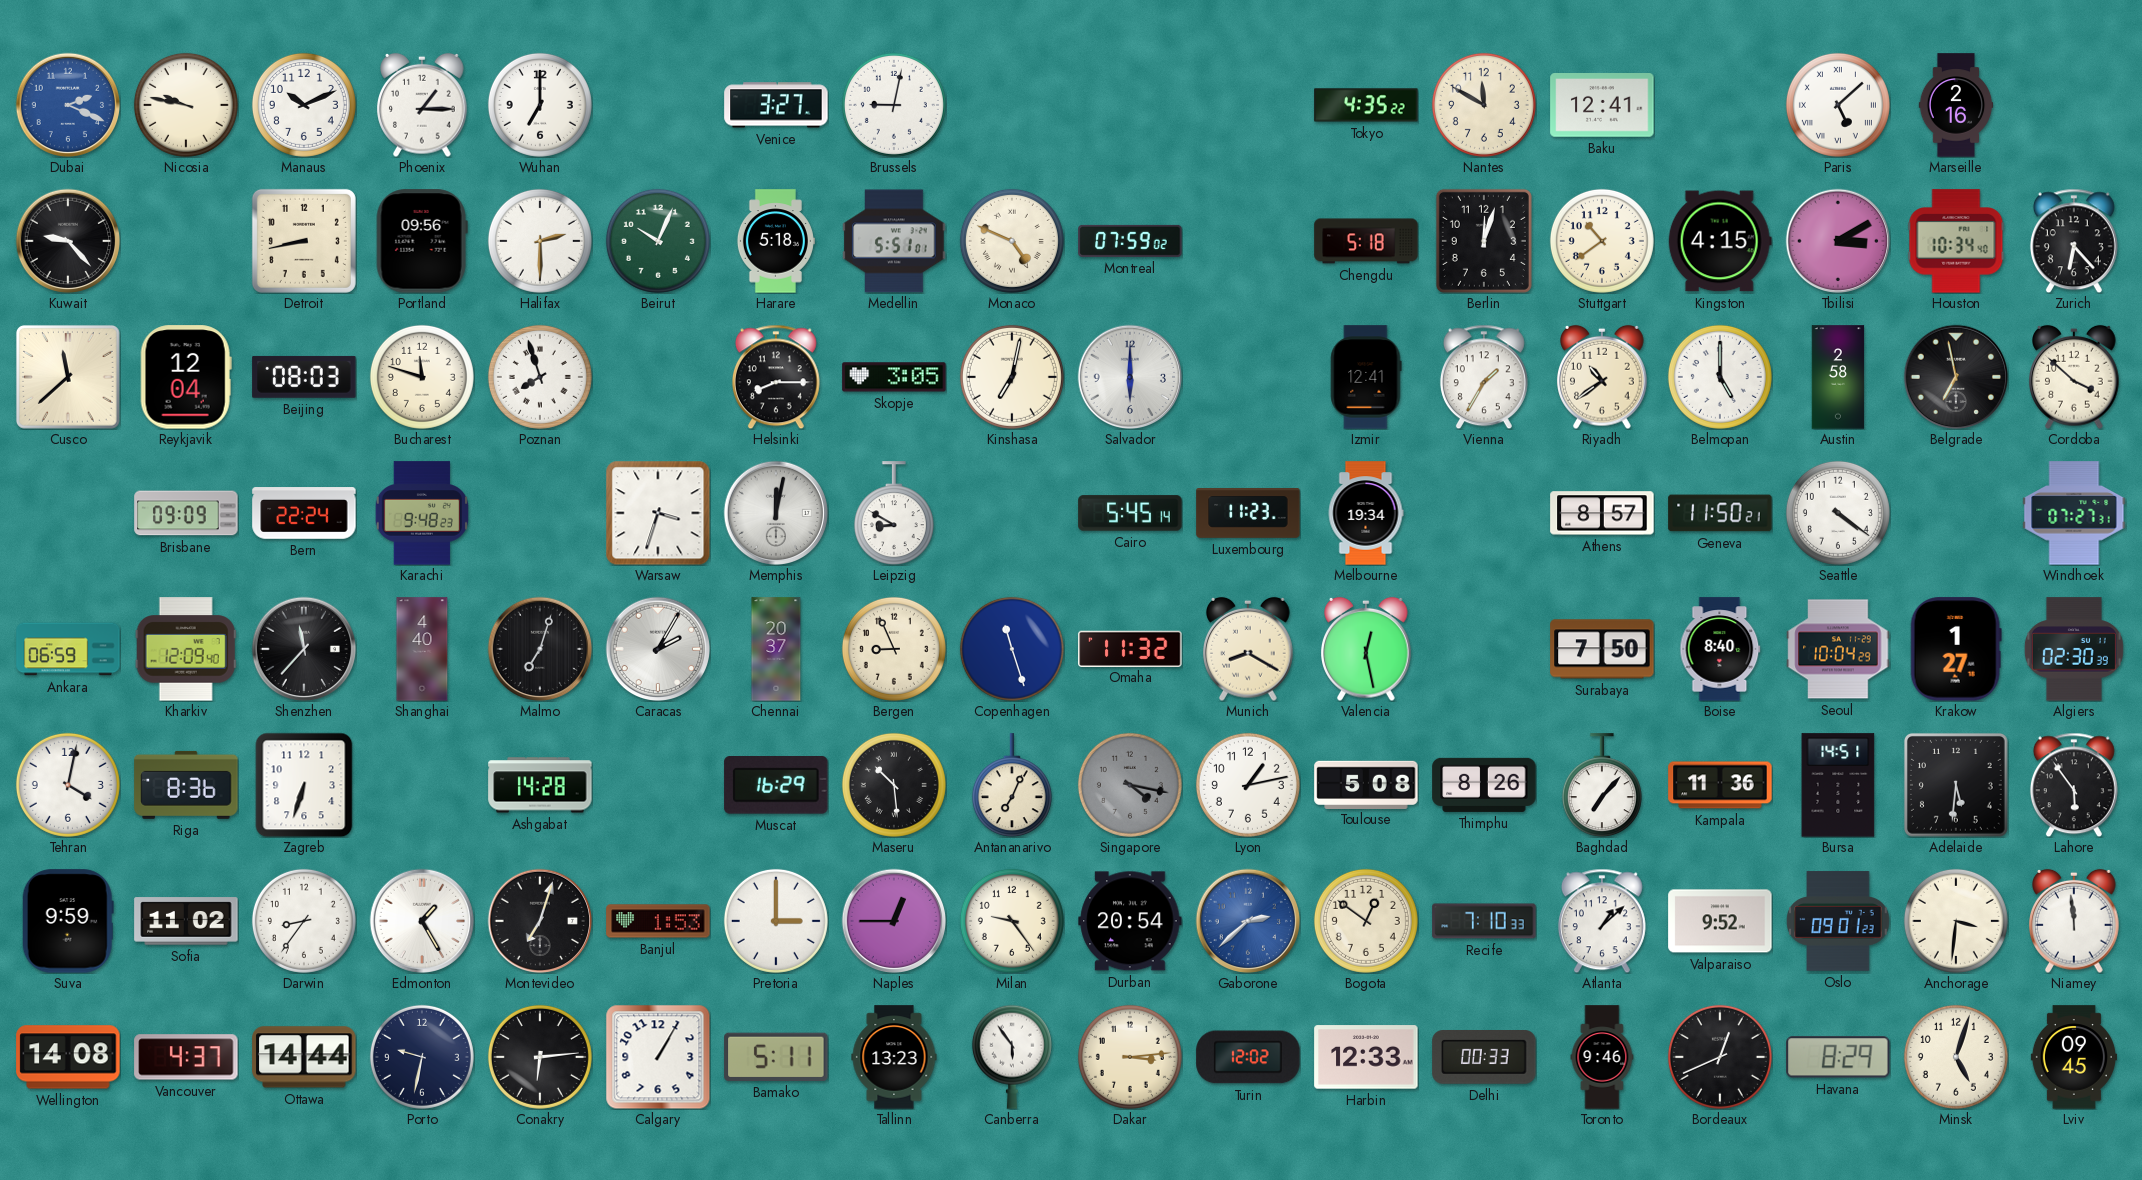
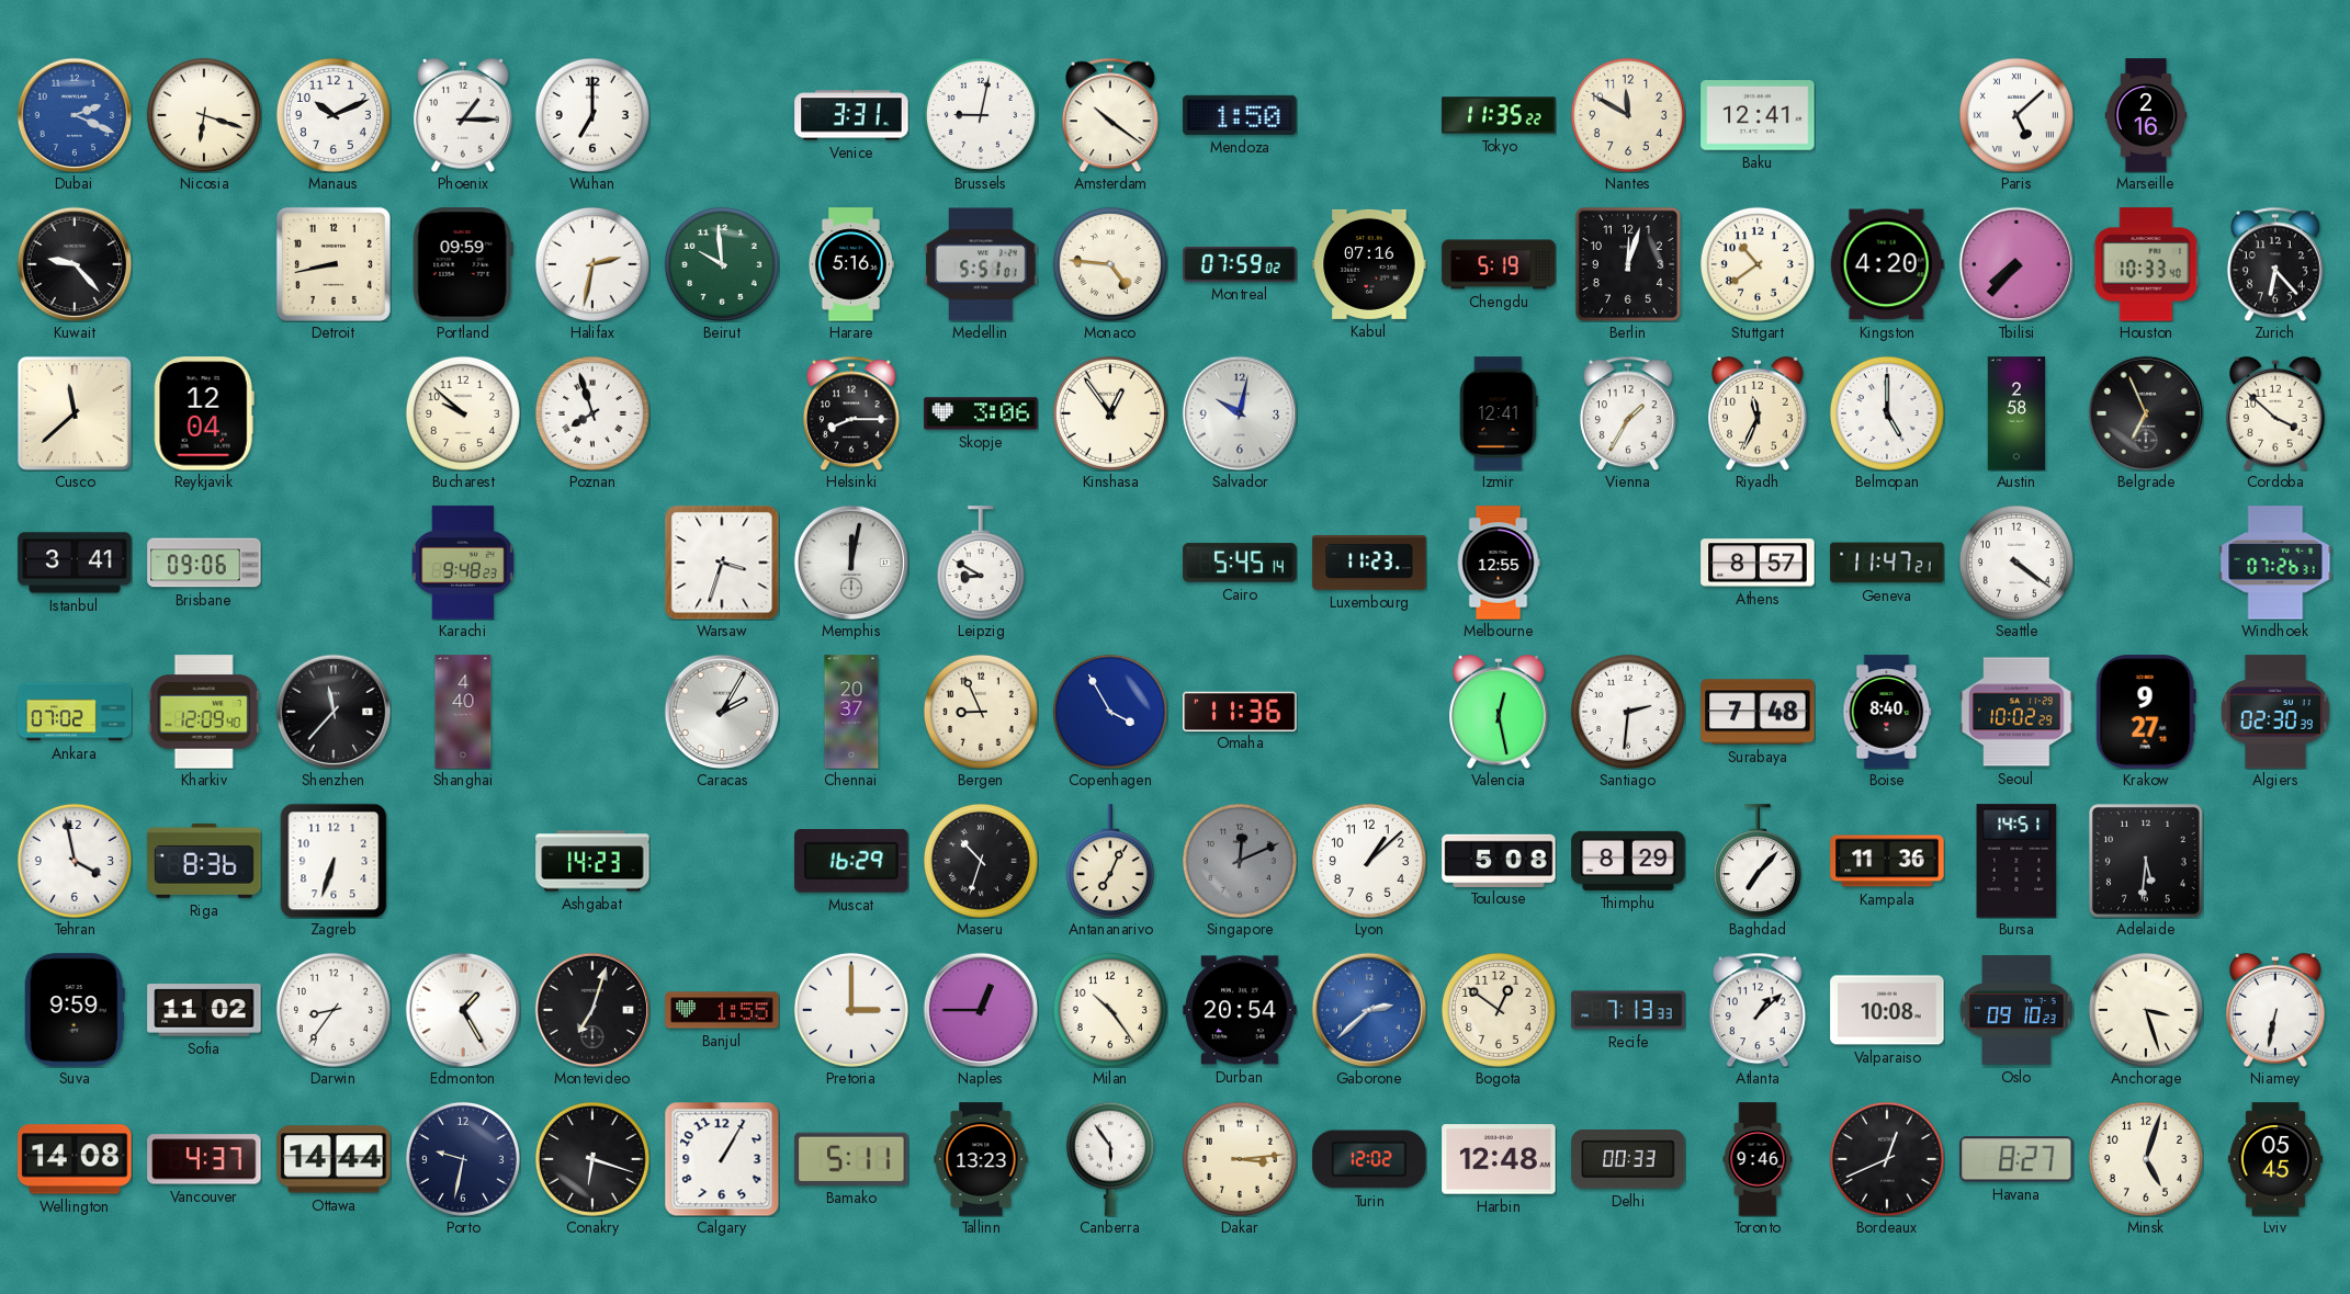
Nicosia: 9:47 -> 6:18
Venice: 3:27 -> 3:31
Amsterdam: none -> 10:21
Mendoza: none -> 1:50
Tokyo: 4:35 -> 11:35
Portland: 09:56 -> 09:59
Halifax: 2:30 -> 2:32
Beirut: 10:04 -> 9:59
Harare: 5:18 -> 5:16
Monaco: 4:49 -> 4:46
Kabul: none -> 07:16
Chengdu: 5:18 -> 5:19
Kingston: 4:15 -> 4:20
Tbilisi: 3:10 -> 7:37
Houston: 10:34 -> 10:33
Beijing: 08:03 -> none
Bucharest: 11:48 -> 9:52
Skopje: 3:05 -> 3:06
Kinshasa: 7:02 -> 12:54
Salvador: 6:00 -> 10:02
Riyadh: 10:39 -> 11:34
Belgrade: 6:58 -> 6:56
Istanbul: none -> 3:41
Brisbane: 09:09 -> 09:06
Bern: 22:24 -> none
Melbourne: 19:34 -> 12:55
Geneva: 11:50 -> 11:47
Windhoek: 07:27 -> 07:26
Ankara: 06:59 -> 07:02
Malmo: 7:03 -> none
Copenhagen: 11:27 -> 3:55
Omaha: 11:32 -> 11:36
Munich: 8:20 -> none
Santiago: none -> 2:31
Surabaya: 7:50 -> 7:48
Seoul: 10:04 -> 10:02
Krakow: 1:27 -> 9:27
Tehran: 4:02 -> 3:58
Ashgabat: 14:28 -> 14:23
Maseru: 10:29 -> 10:33
Singapore: 4:17 -> 12:11
Lyon: 1:13 -> 1:08
Thimphu: 8:26 -> 8:29
Lahore: 5:54 -> none
Banjul: 1:53 -> 1:55
Milan: 9:24 -> 10:24
Recife: 7:10 -> 7:13
Valparaiso: 9:52 -> 10:08
Oslo: 09:01 -> 09:10
Anchorage: 3:31 -> 3:27
Niamey: 11:59 -> 6:32
Conakry: 6:14 -> 6:18
Harbin: 12:33 -> 12:48
Havana: 8:29 -> 8:27
Lviv: 09:45 -> 05:45
